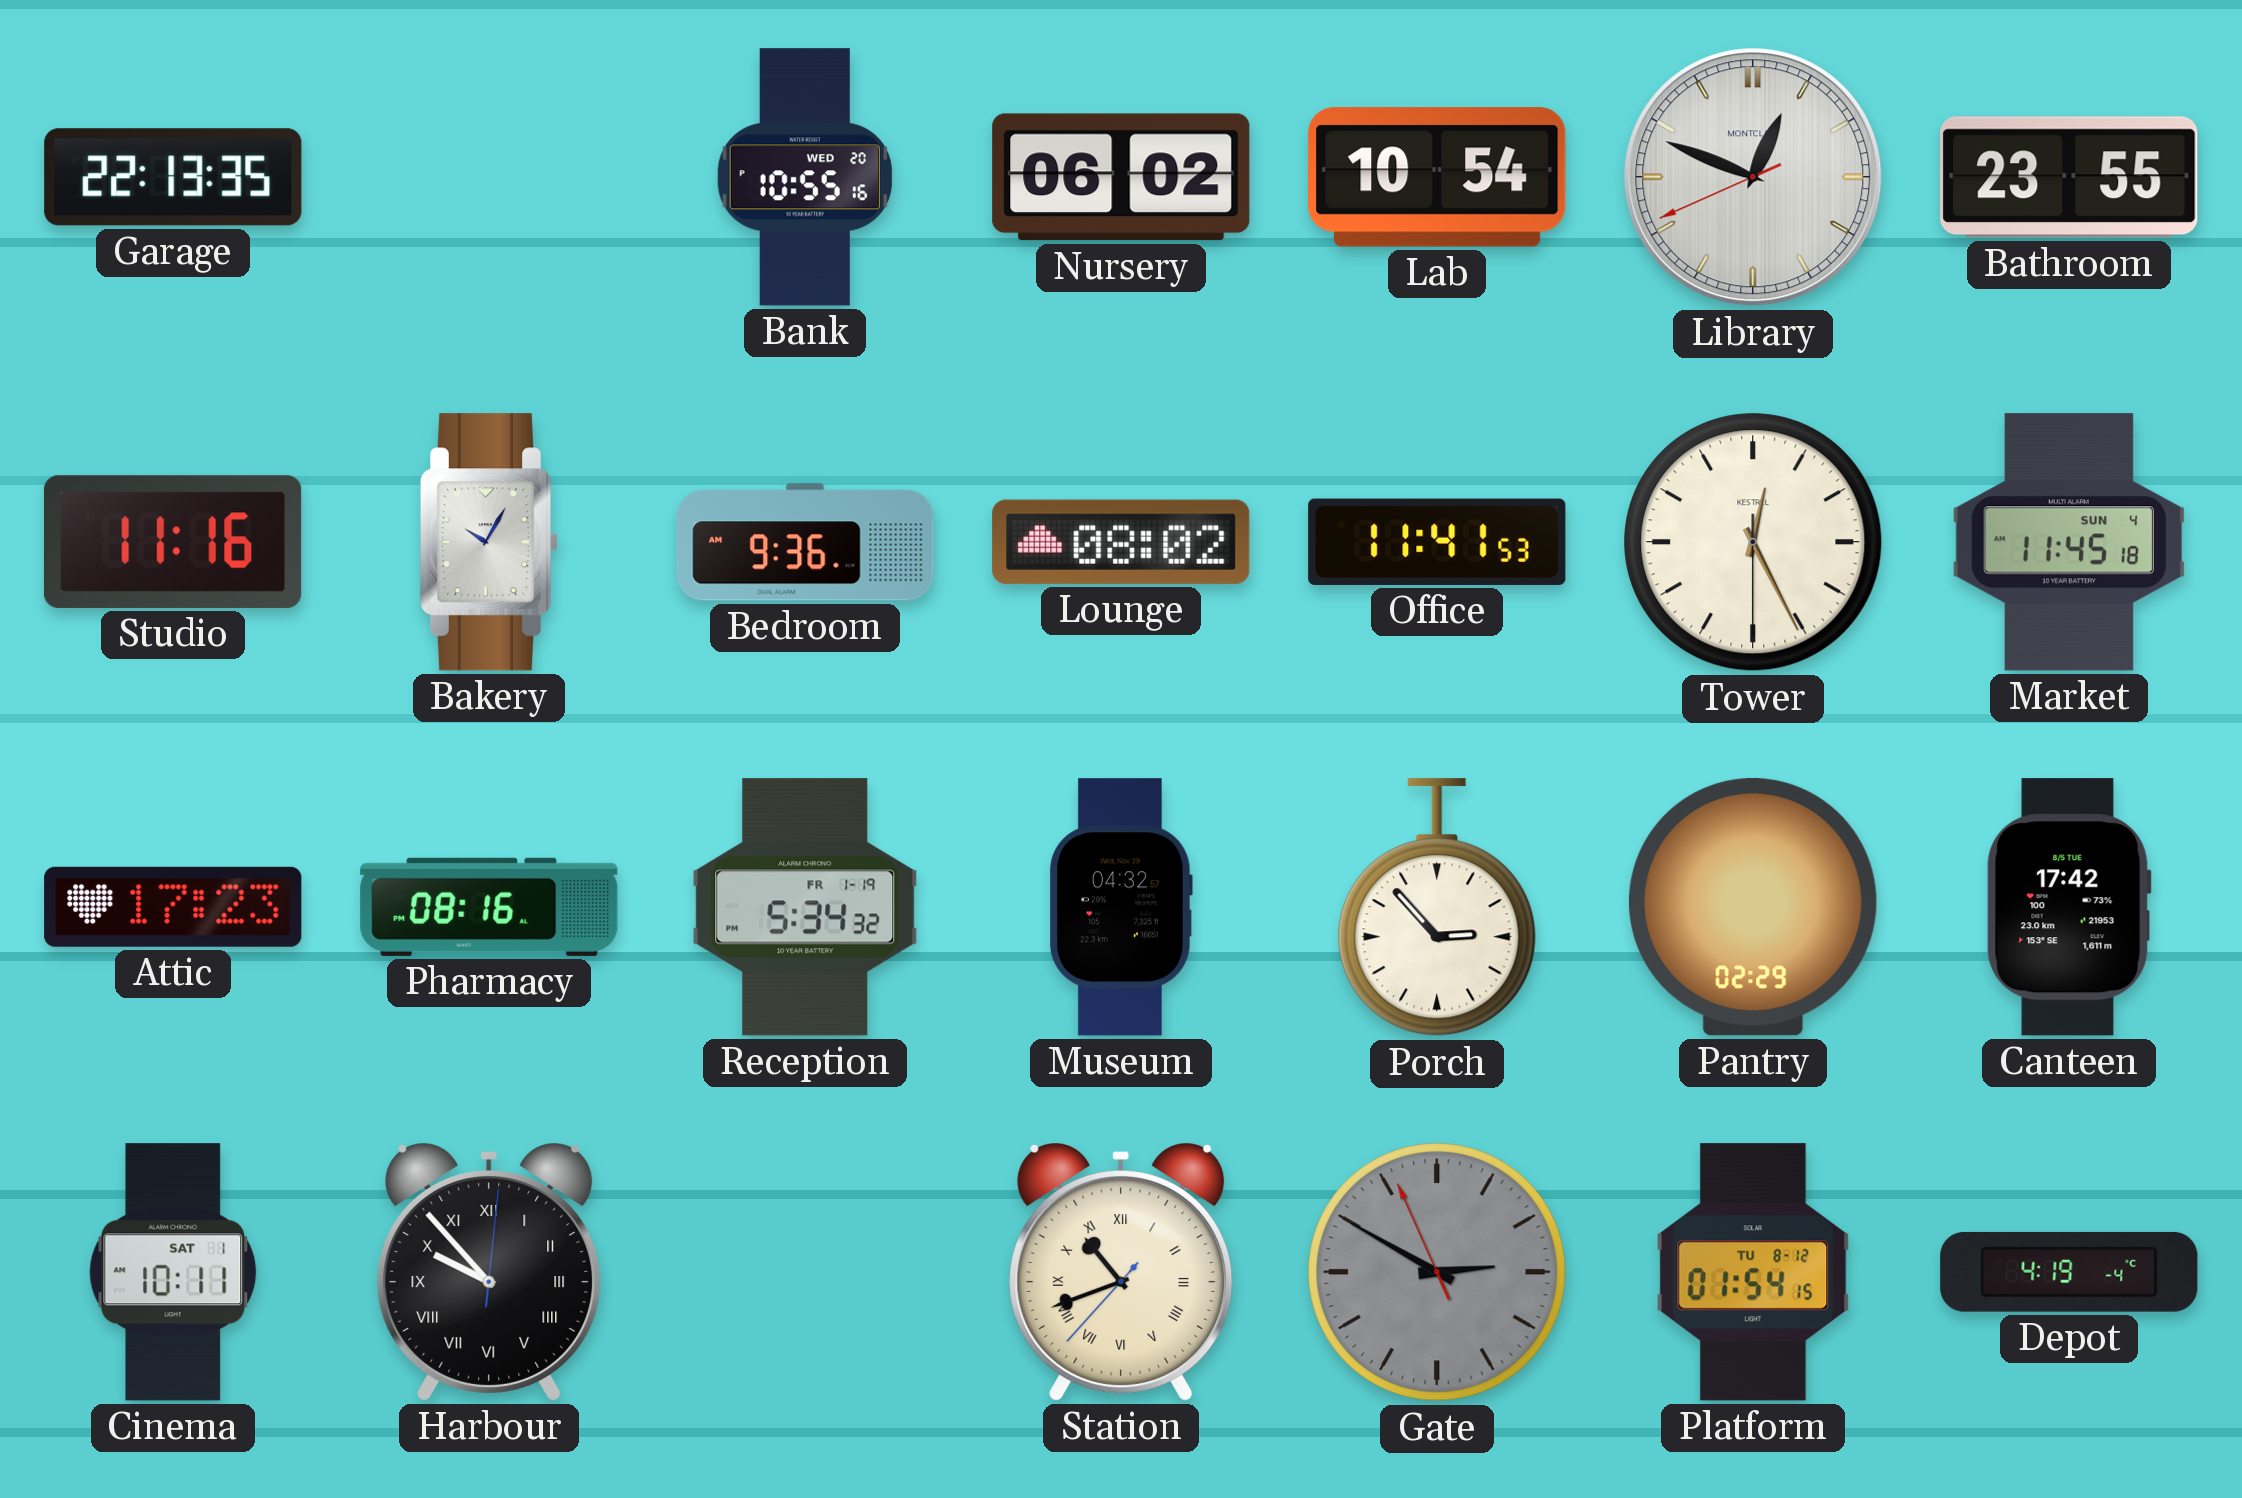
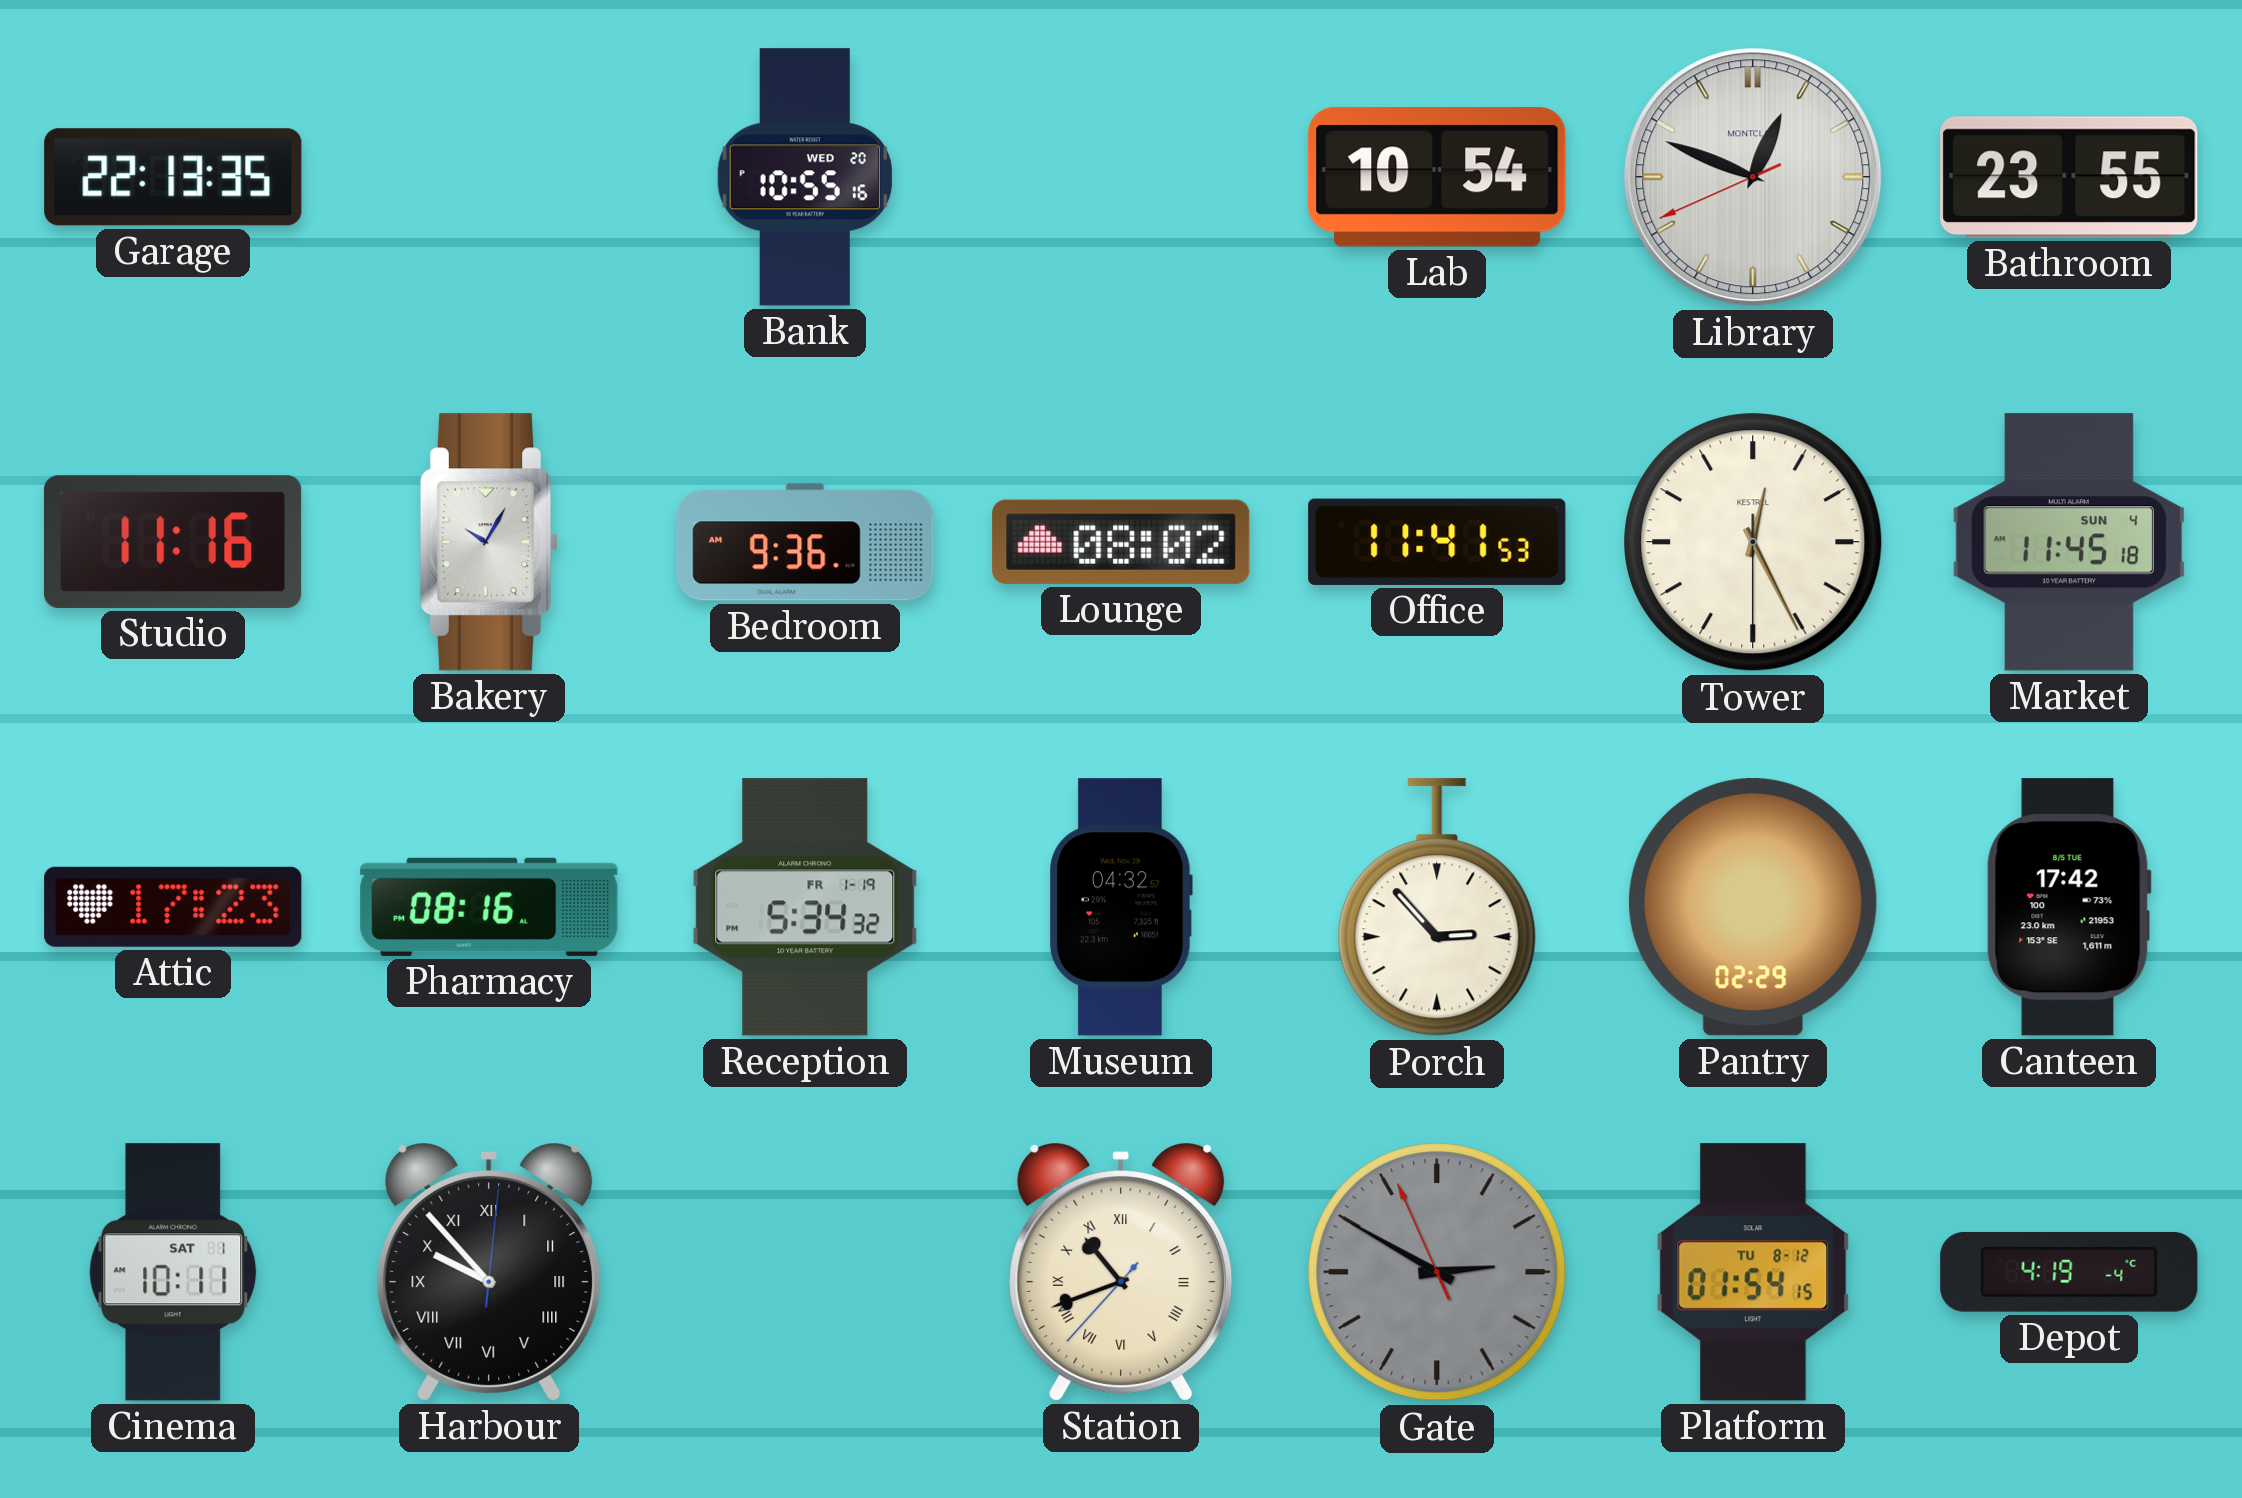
Nursery: 06:02 -> none
